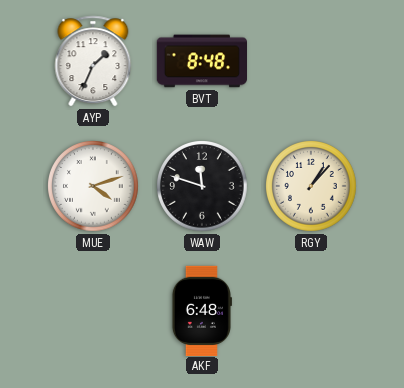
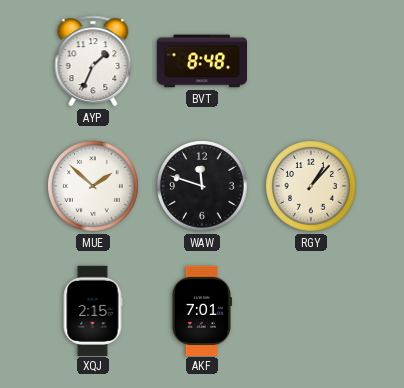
MUE: 4:12 -> 1:52
XQJ: none -> 2:15
AKF: 6:48 -> 7:01
